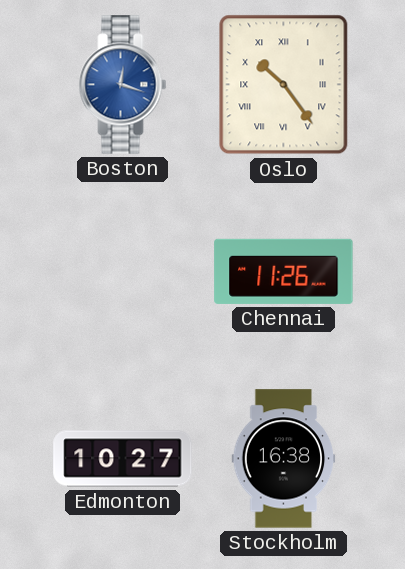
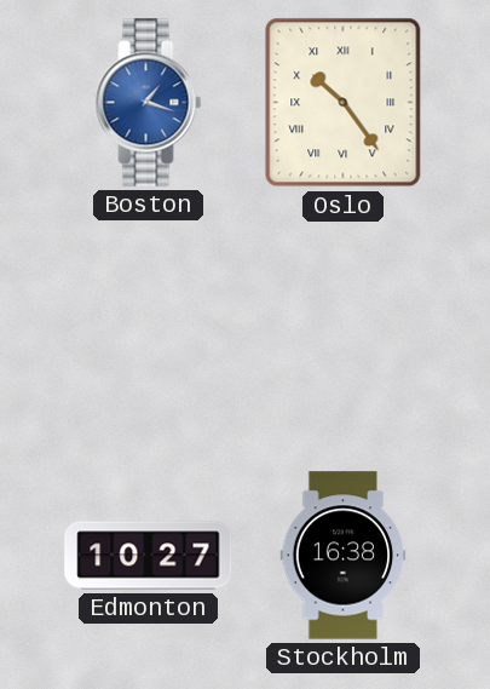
Boston: 12:18 -> 1:18
Chennai: 11:26 -> none
